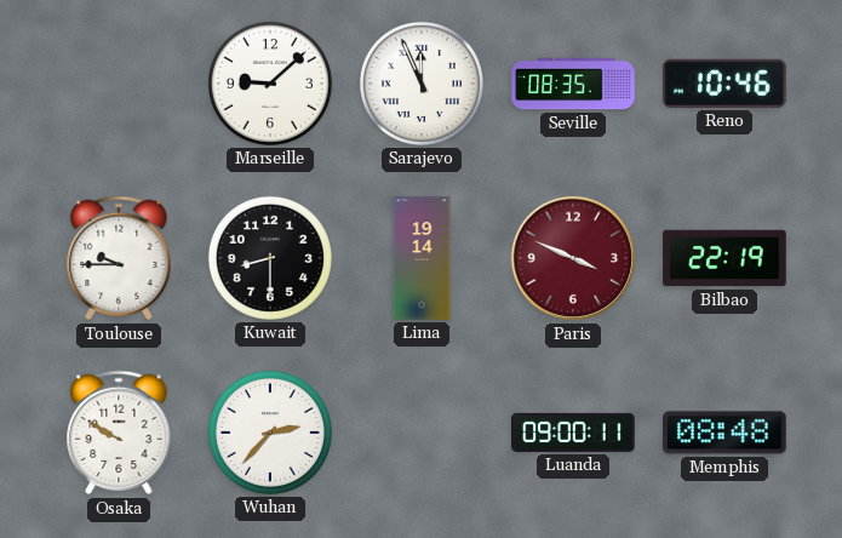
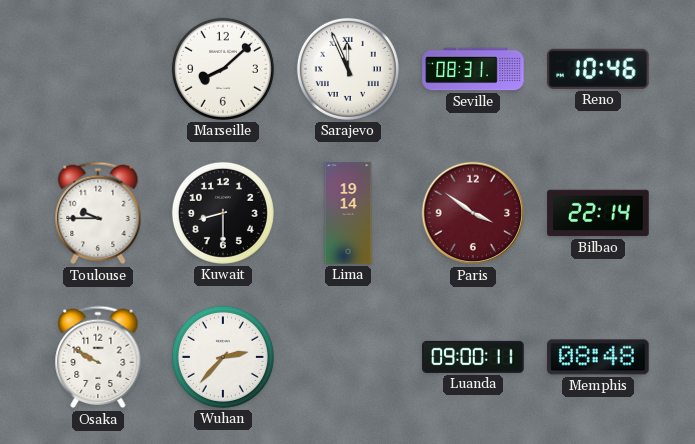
Marseille: 9:08 -> 8:08
Seville: 08:35 -> 08:31
Paris: 3:49 -> 3:51
Bilbao: 22:19 -> 22:14
